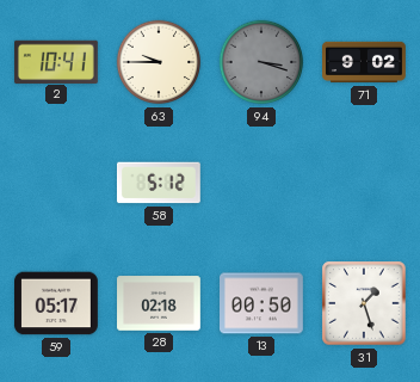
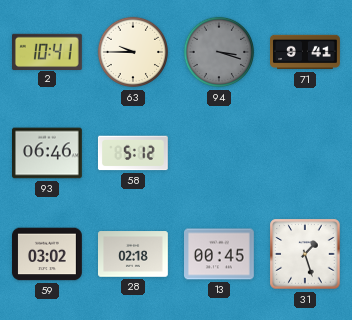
71: 9:02 -> 9:41
93: none -> 06:46
59: 05:17 -> 03:02
13: 00:50 -> 00:45
